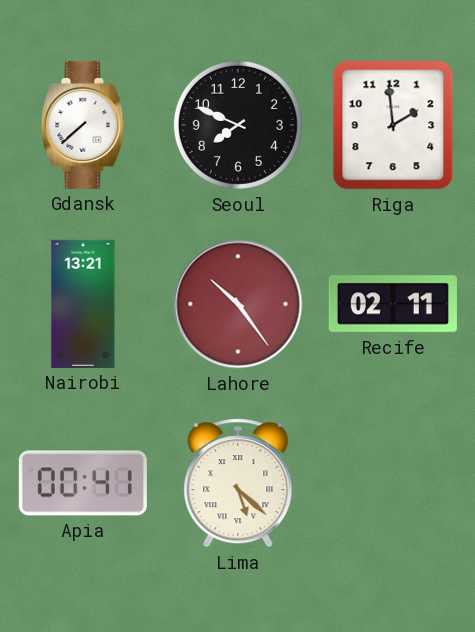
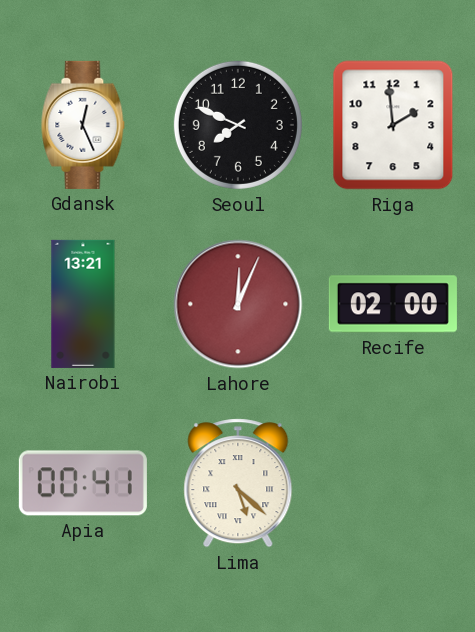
Gdansk: 7:38 -> 12:26
Lahore: 10:24 -> 12:04
Recife: 02:11 -> 02:00
